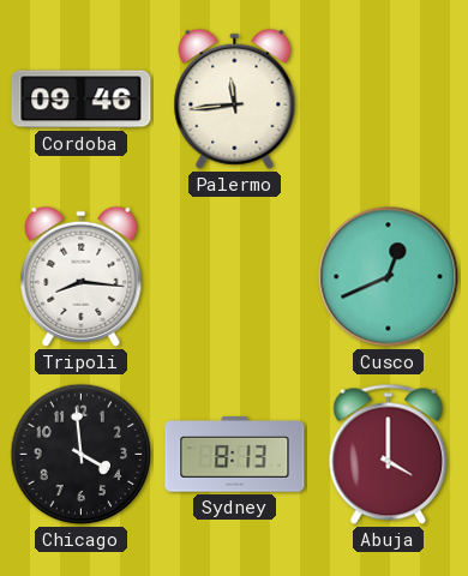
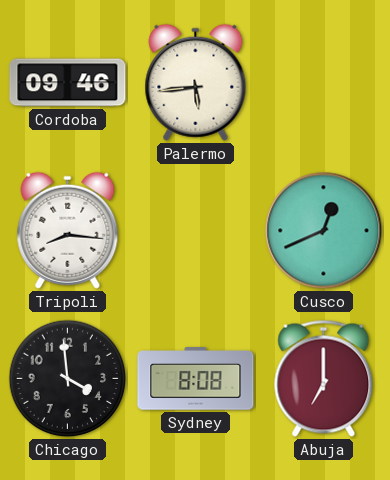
Palermo: 11:44 -> 5:44
Sydney: 8:13 -> 8:08
Abuja: 4:00 -> 7:00
